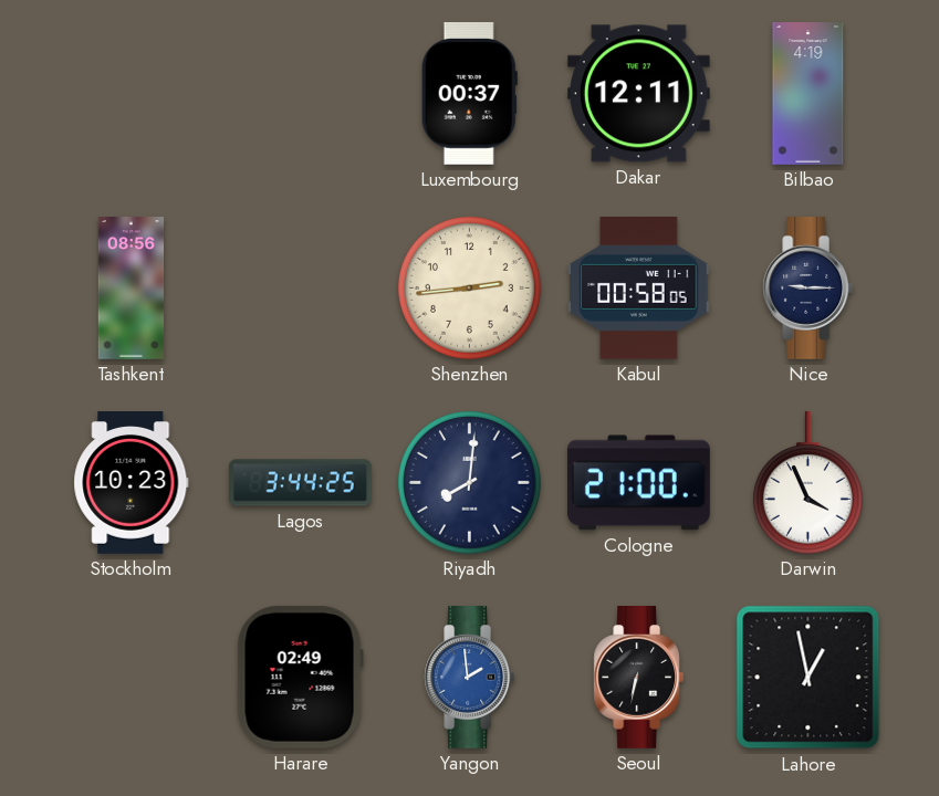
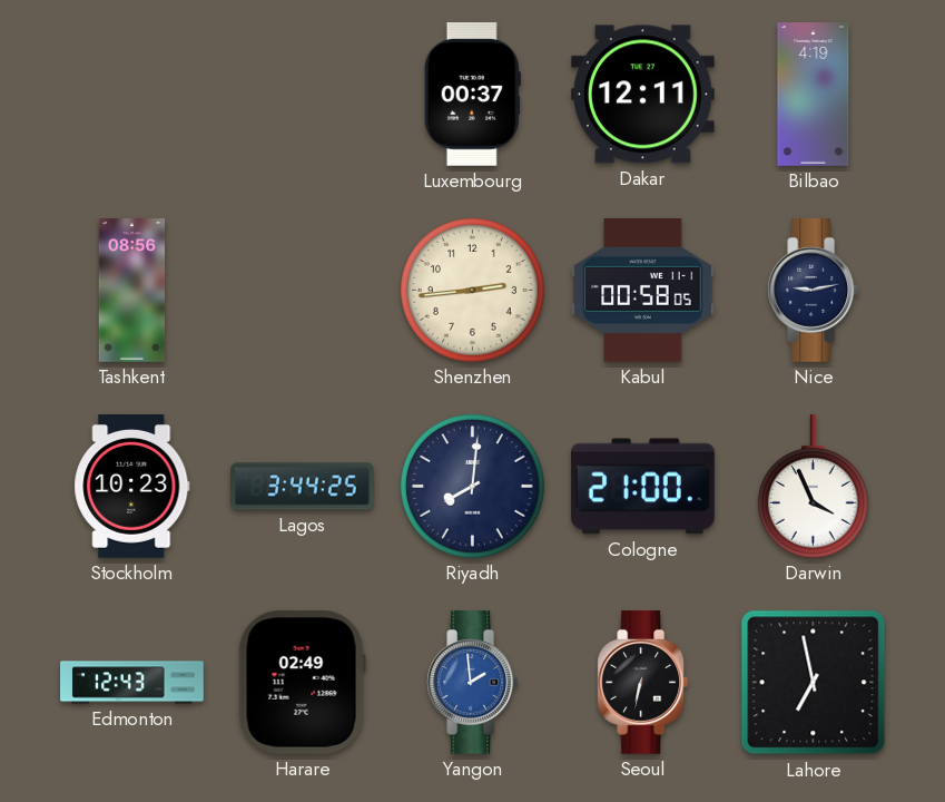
Nice: 9:15 -> 9:13
Edmonton: none -> 12:43
Lahore: 12:58 -> 6:58
